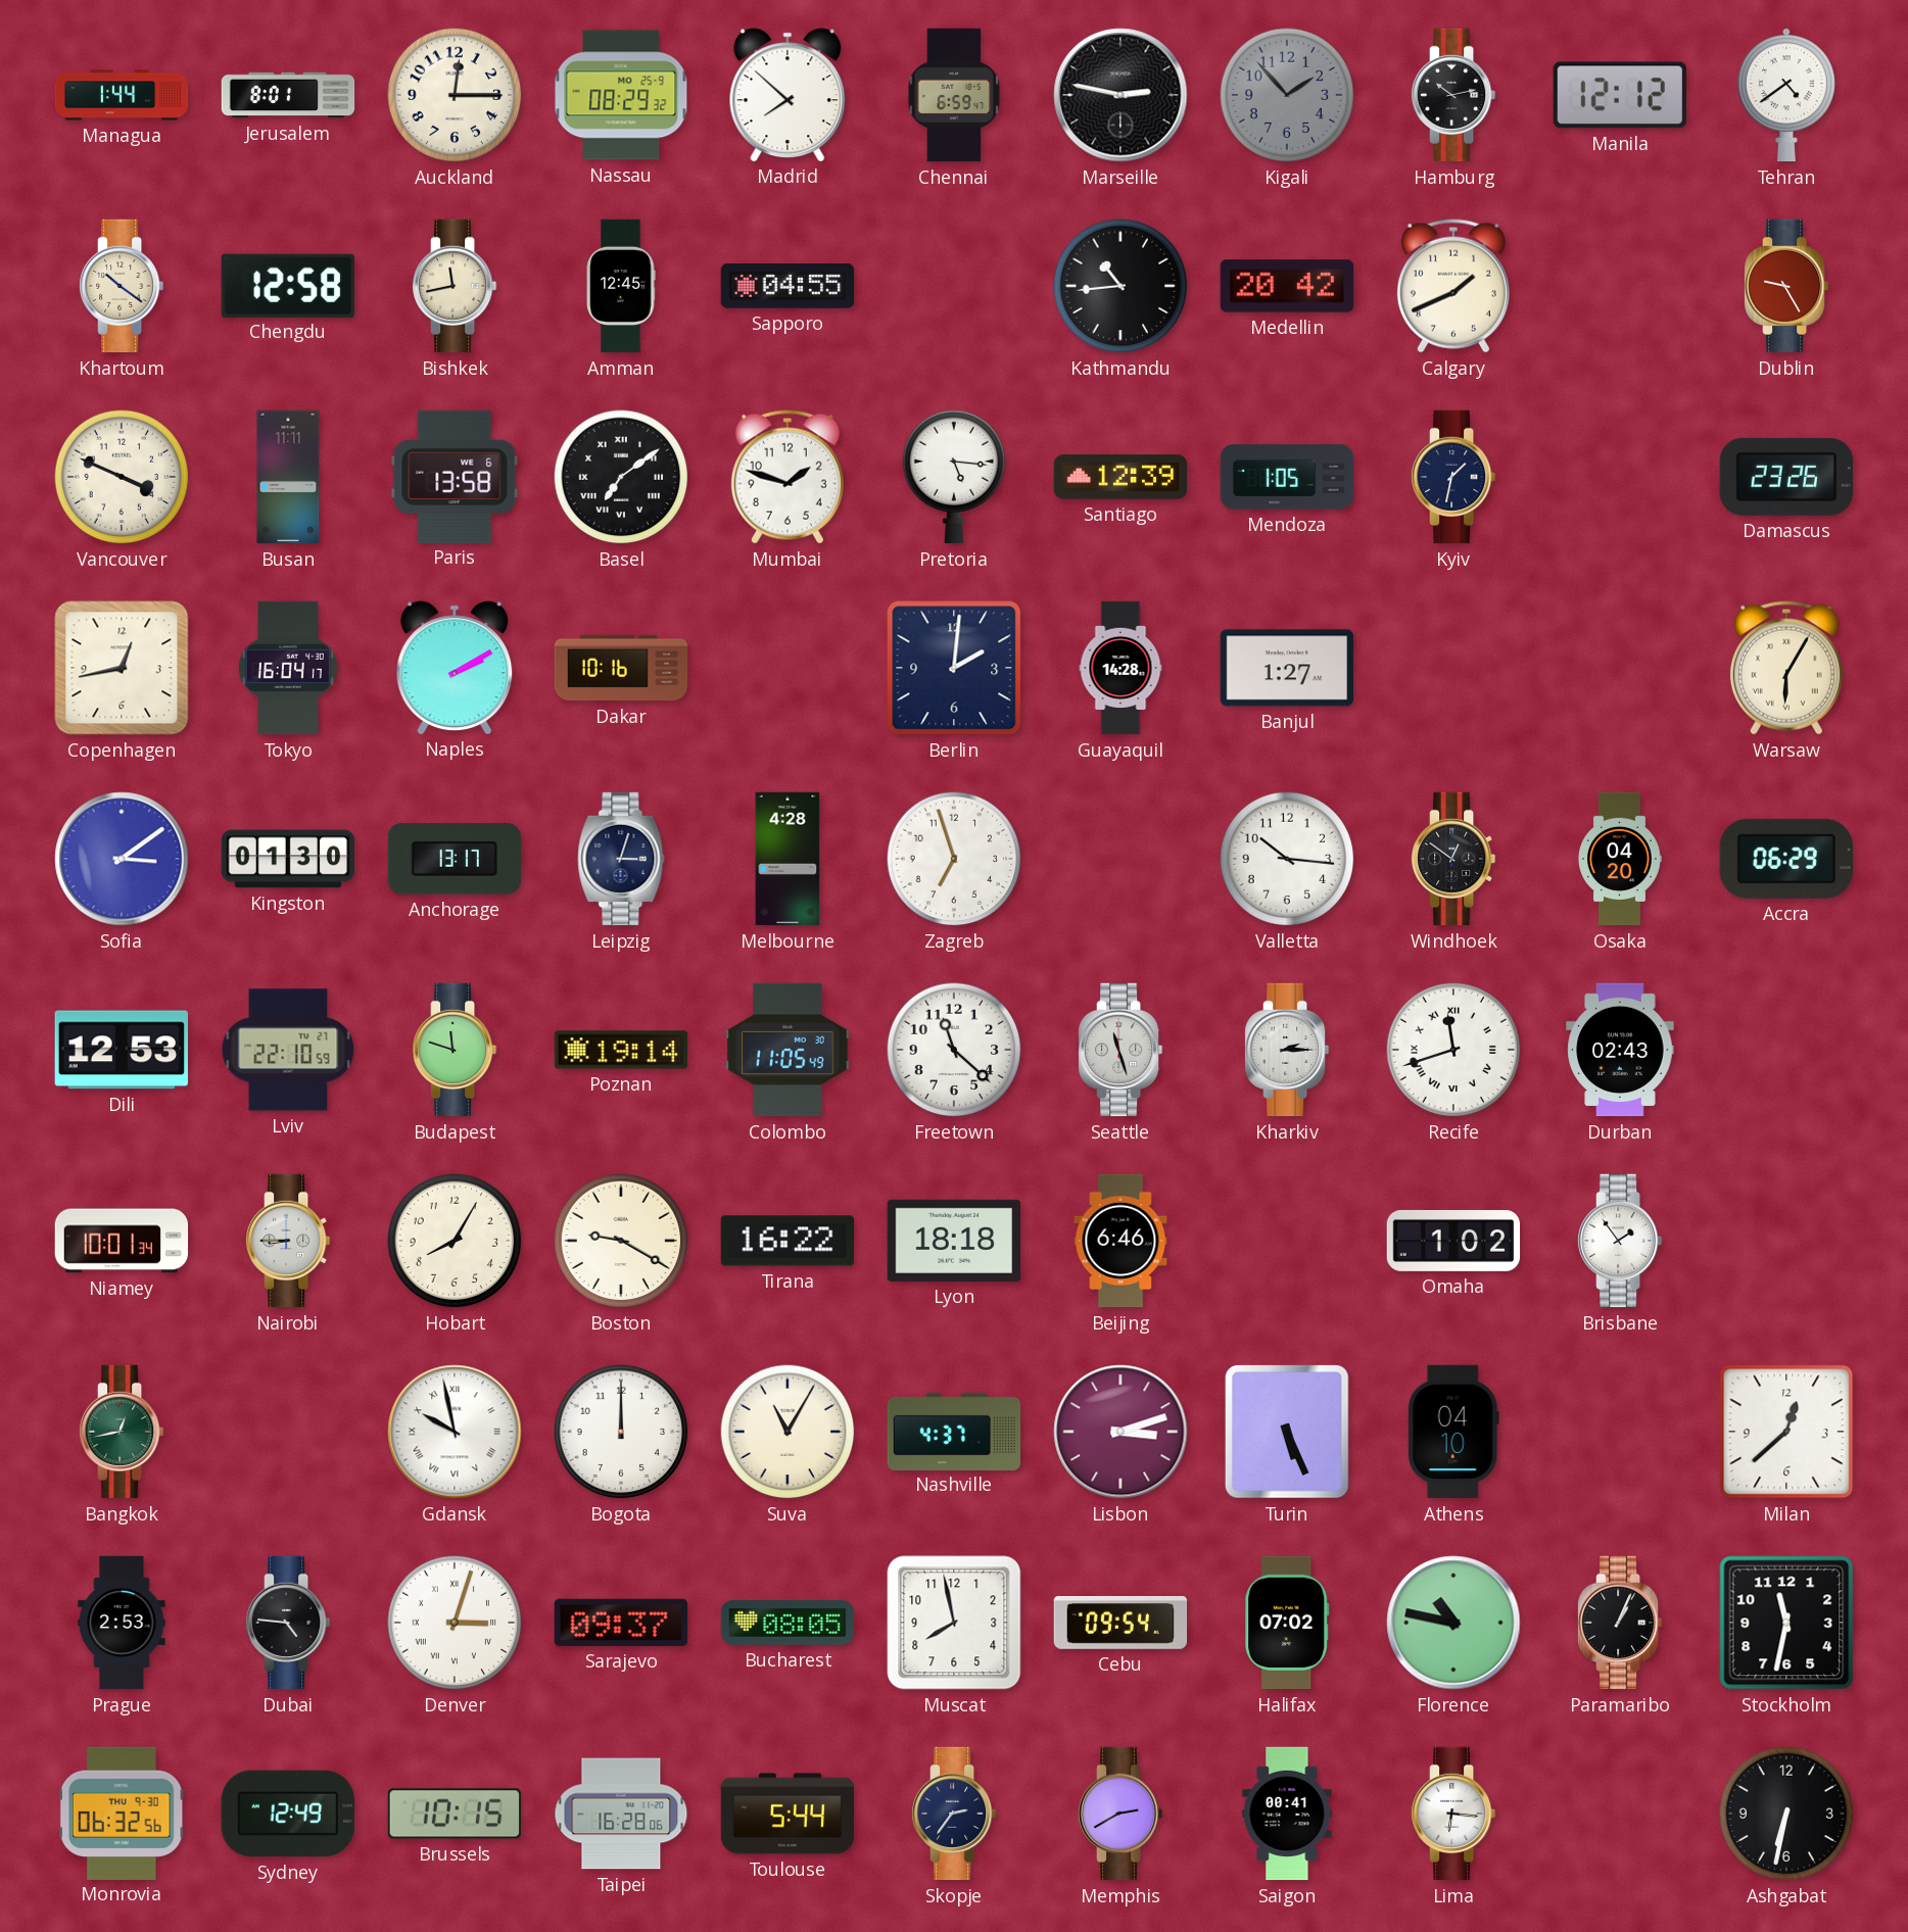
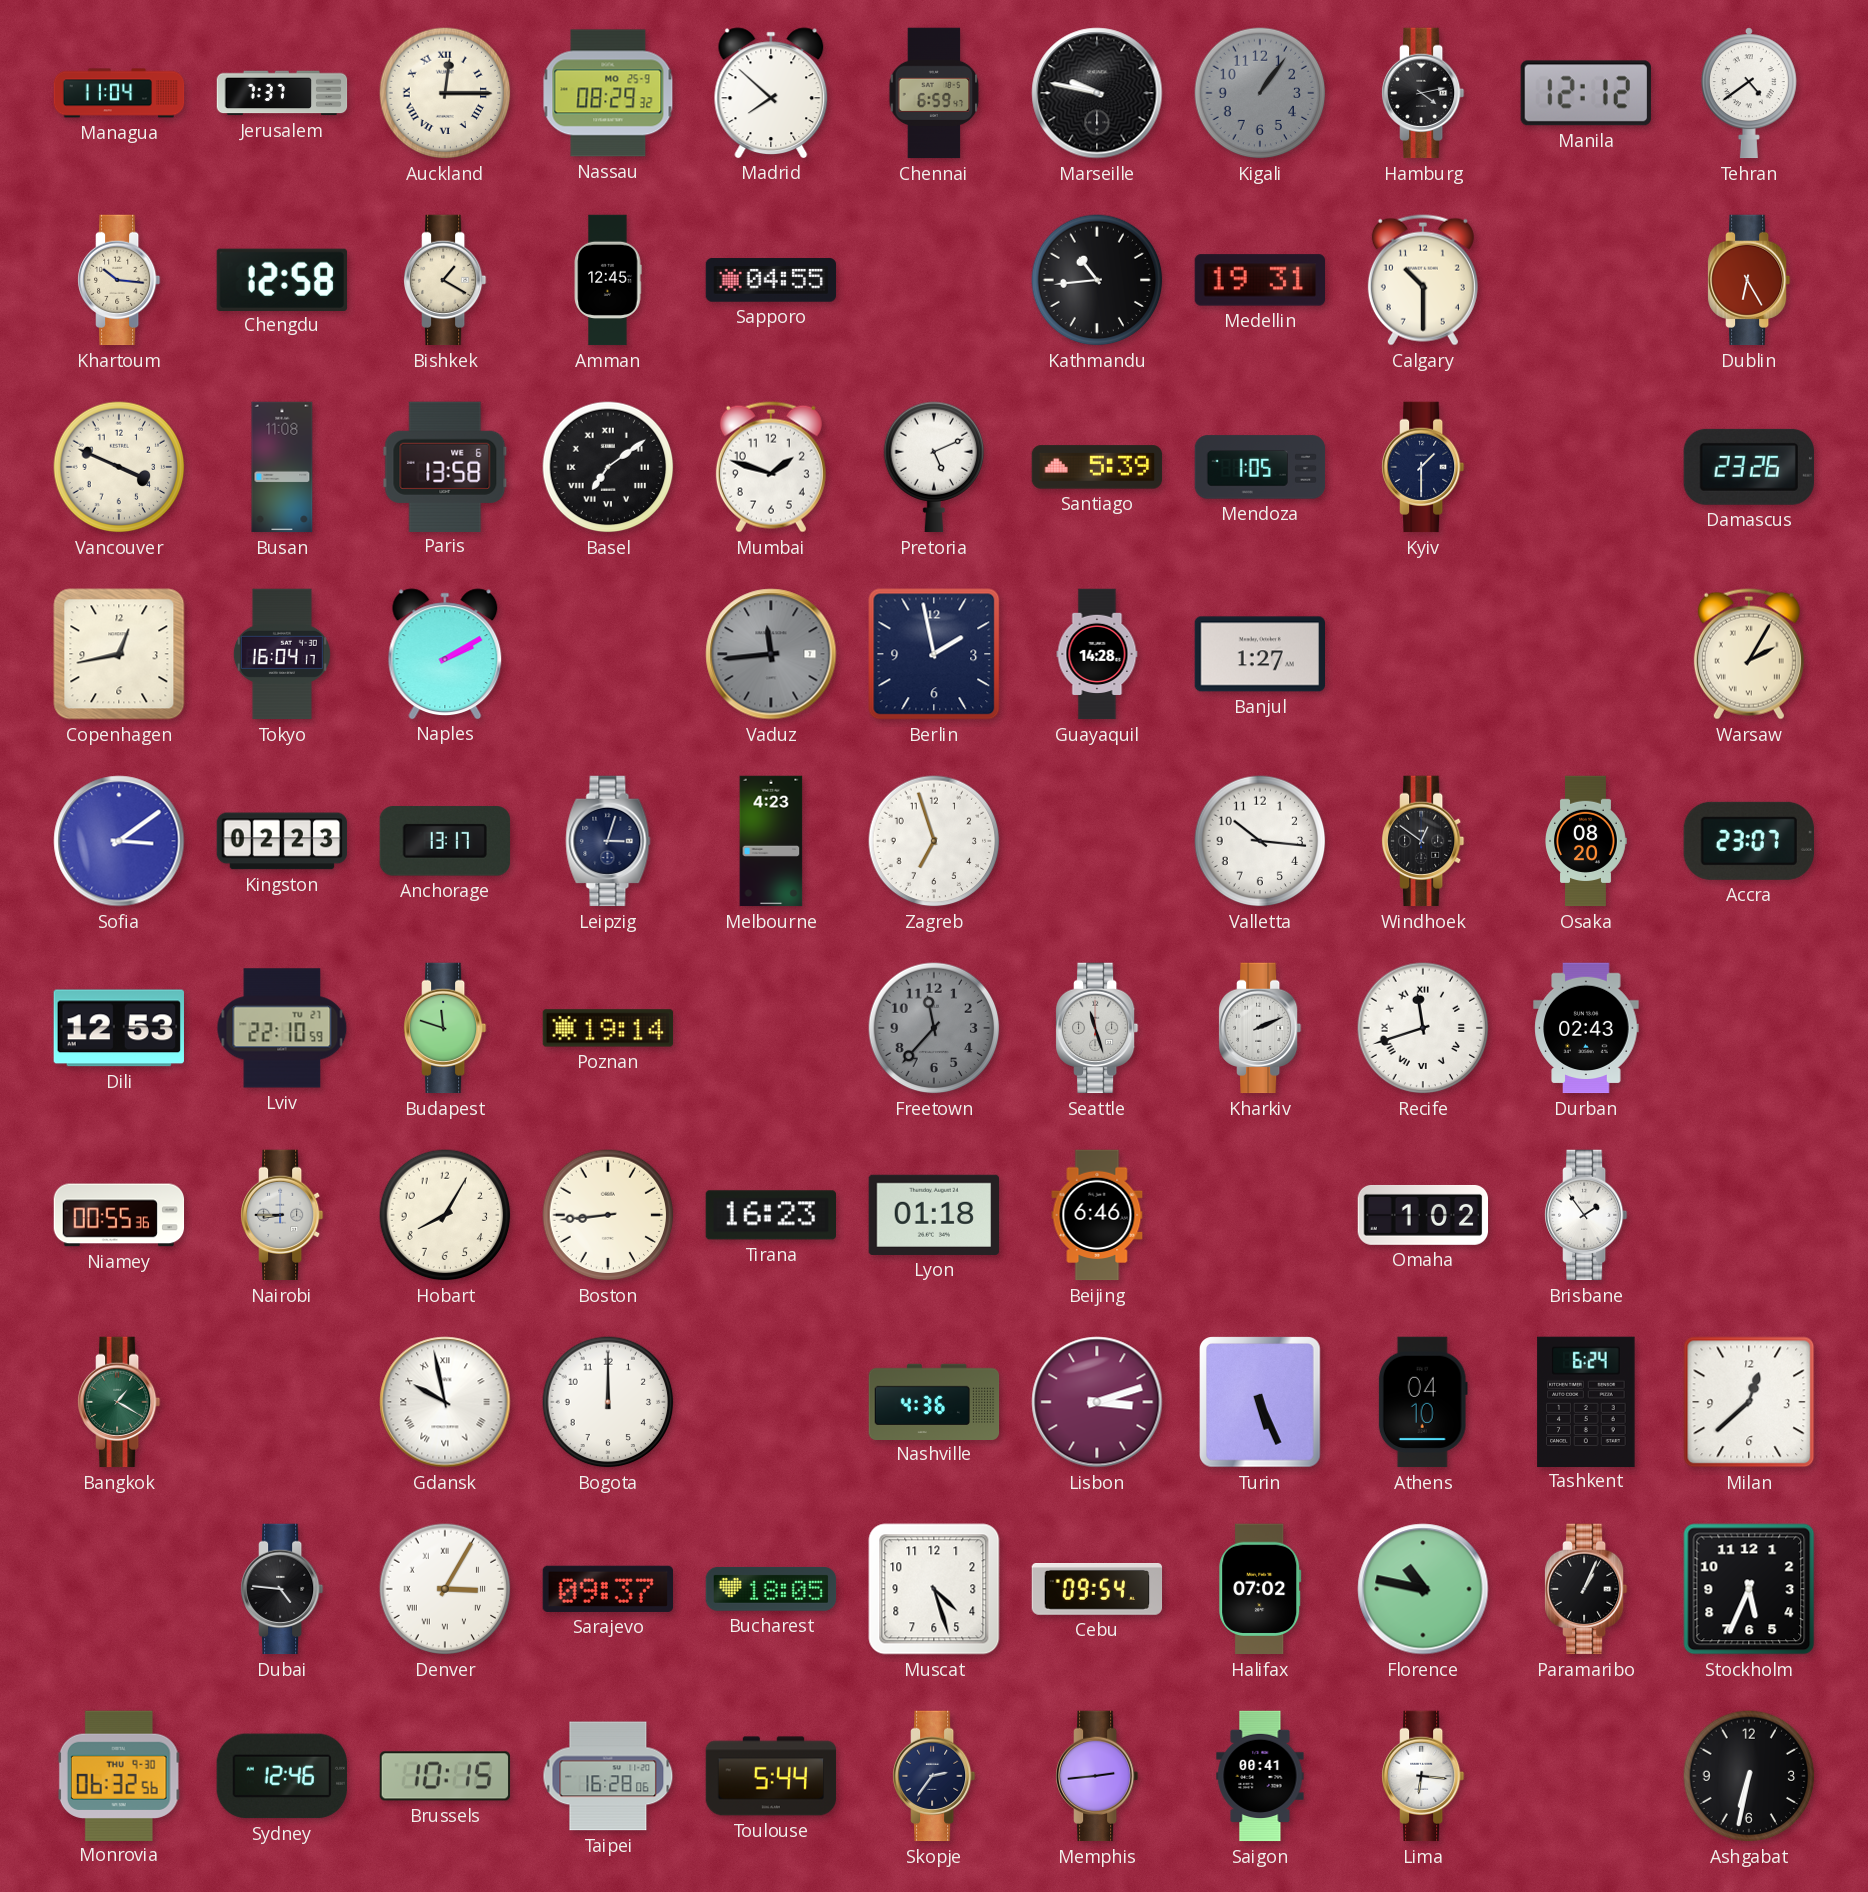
Managua: 1:44 -> 11:04
Jerusalem: 8:01 -> 7:37
Auckland numerals: Arabic -> Roman
Marseille: 2:47 -> 9:47
Kigali: 1:53 -> 1:06
Hamburg: 10:13 -> 4:13
Khartoum: 10:21 -> 10:16
Bishkek: 11:43 -> 1:20
Medellin: 20:42 -> 19:31
Calgary: 1:41 -> 10:30
Dublin: 9:25 -> 6:25
Busan: 11:11 -> 11:08
Pretoria: 5:16 -> 5:11
Santiago: 12:39 -> 5:39
Kyiv: 1:32 -> 1:30
Dakar: 10:16 -> none
Vaduz: none -> 11:44
Berlin: 2:01 -> 1:58
Warsaw: 6:05 -> 2:05
Kingston: 01:30 -> 02:23
Melbourne: 4:28 -> 4:23
Osaka: 04:20 -> 08:20
Accra: 06:29 -> 23:07
Colombo: 11:05 -> none
Freetown: 11:22 -> 11:37
Freetown dial: white -> grey
Kharkiv: 2:15 -> 2:11
Niamey: 10:01 -> 00:55
Boston: 9:20 -> 8:44
Tirana: 16:22 -> 16:23
Lyon: 18:18 -> 01:18
Bangkok: 12:43 -> 1:20
Suva: 11:05 -> none
Nashville: 4:37 -> 4:36
Tashkent: none -> 6:24
Prague: 2:53 -> none
Denver: 3:03 -> 3:05
Bucharest: 08:05 -> 18:05
Muscat: 7:58 -> 4:27
Stockholm: 11:32 -> 5:34
Sydney: 12:49 -> 12:46
Memphis: 2:40 -> 2:44
